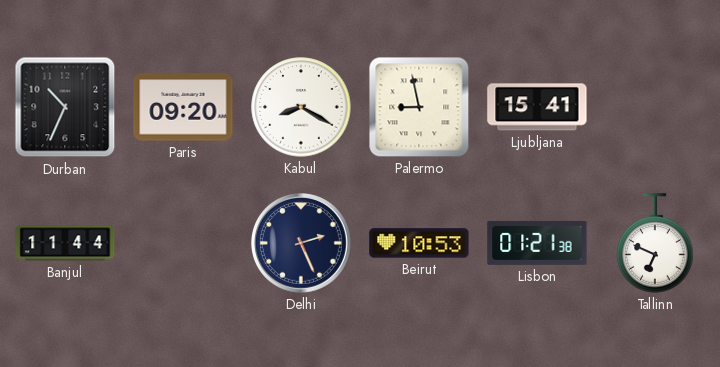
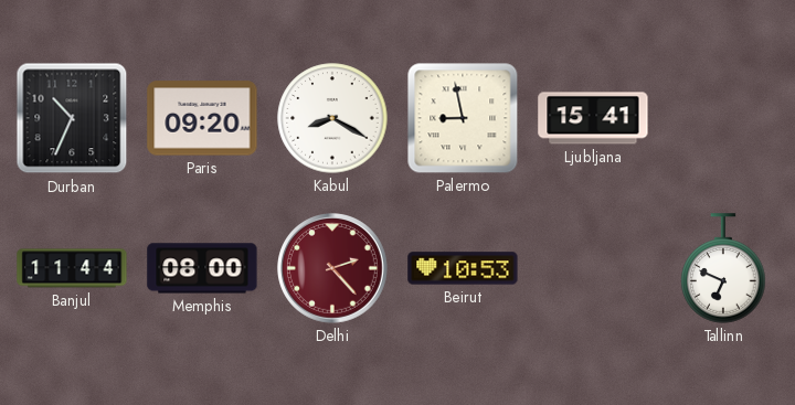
Memphis: none -> 08:00
Delhi: 2:26 -> 2:23
Delhi dial: navy -> burgundy
Lisbon: 01:21 -> none
